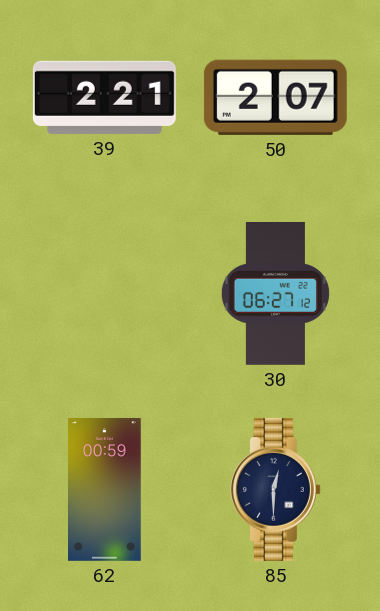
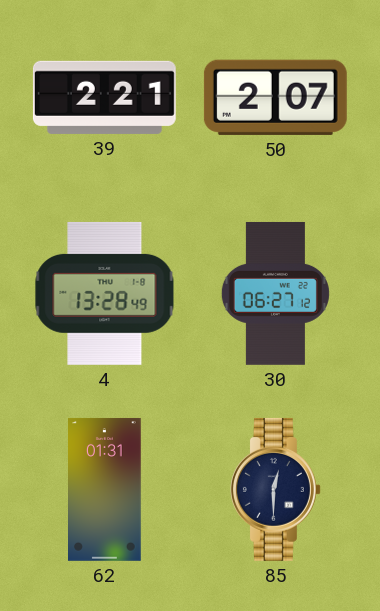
4: none -> 13:28
62: 00:59 -> 01:31
